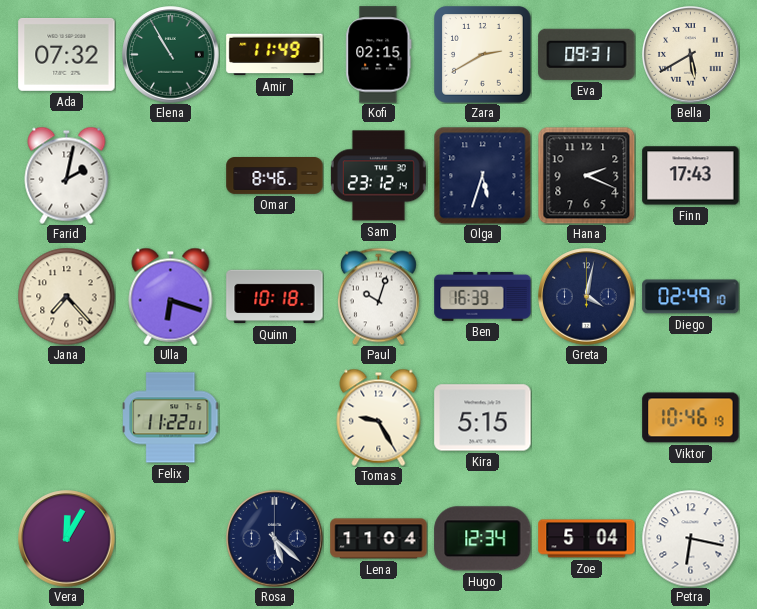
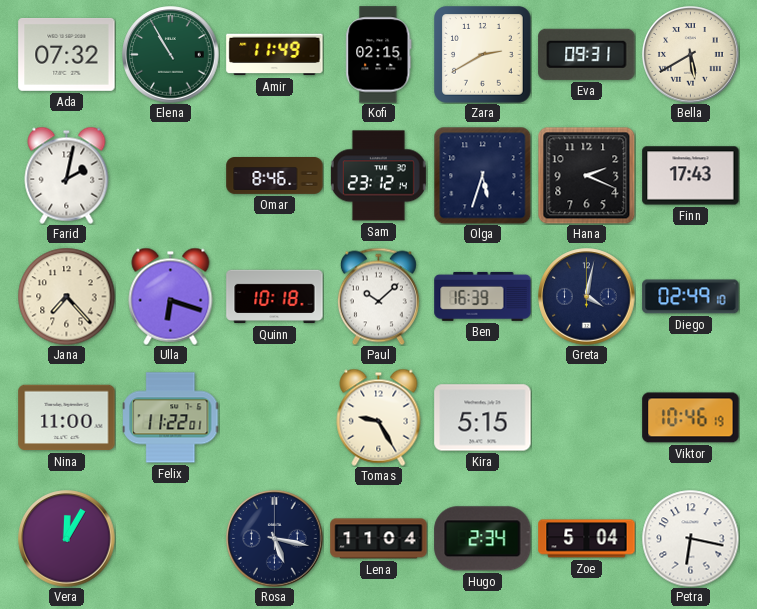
Paul: 10:03 -> 10:08
Nina: none -> 11:00
Rosa: 5:22 -> 5:17
Hugo: 12:34 -> 2:34
